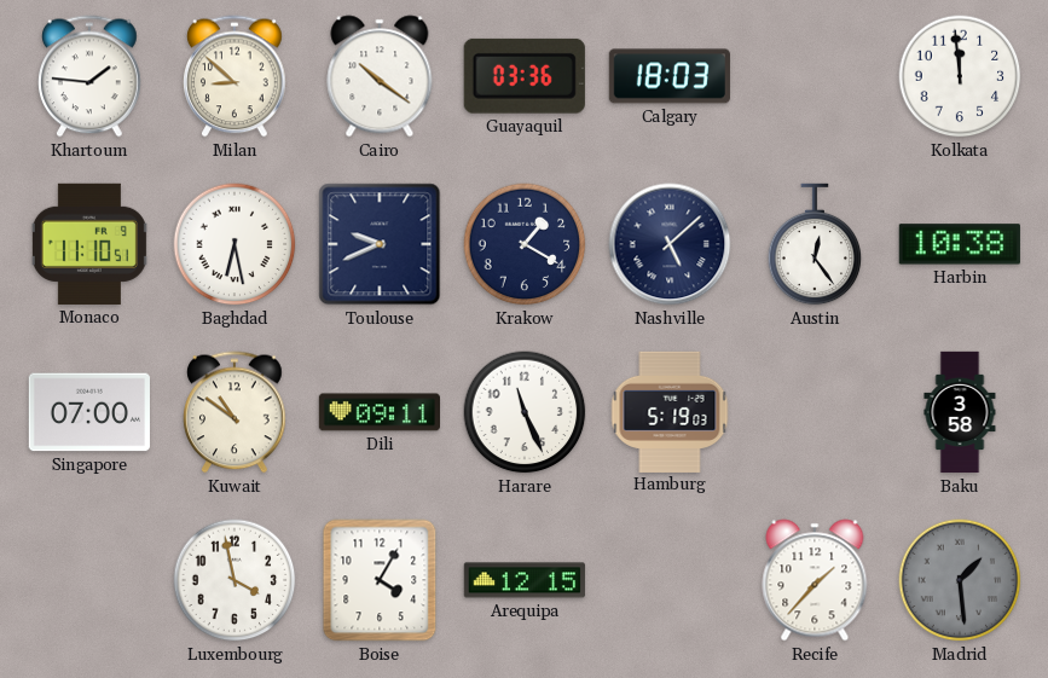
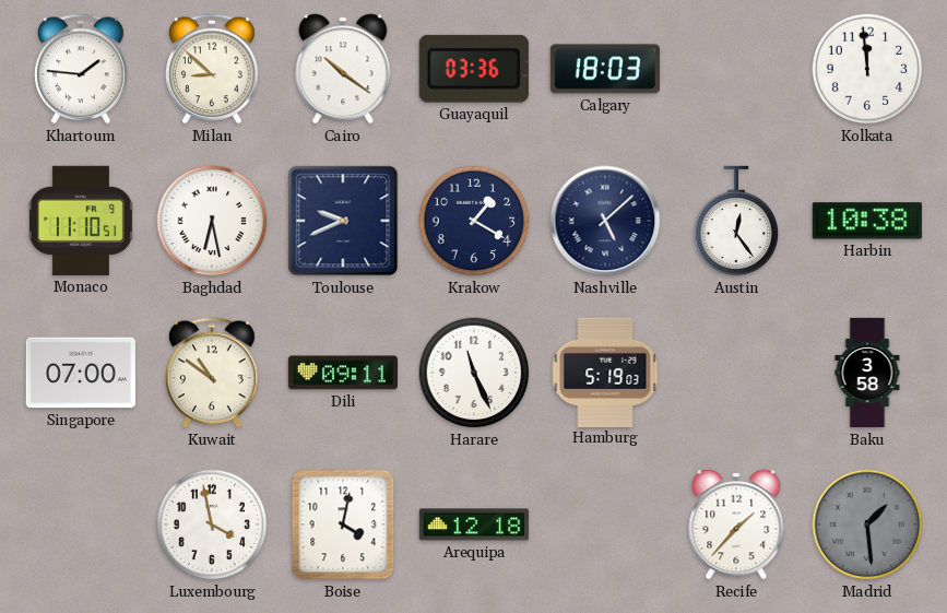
Boise: 4:05 -> 4:02
Arequipa: 12:15 -> 12:18
